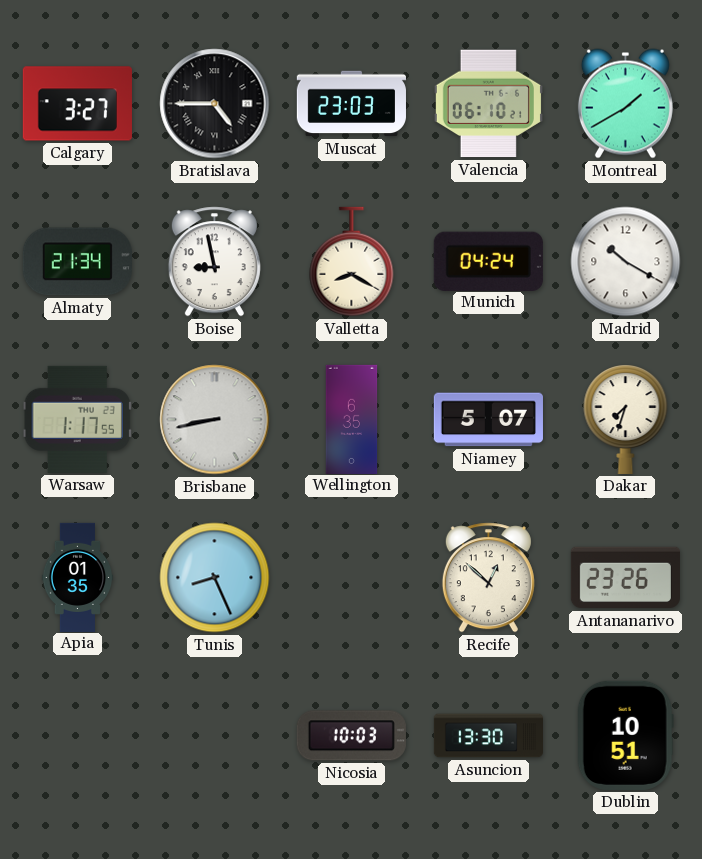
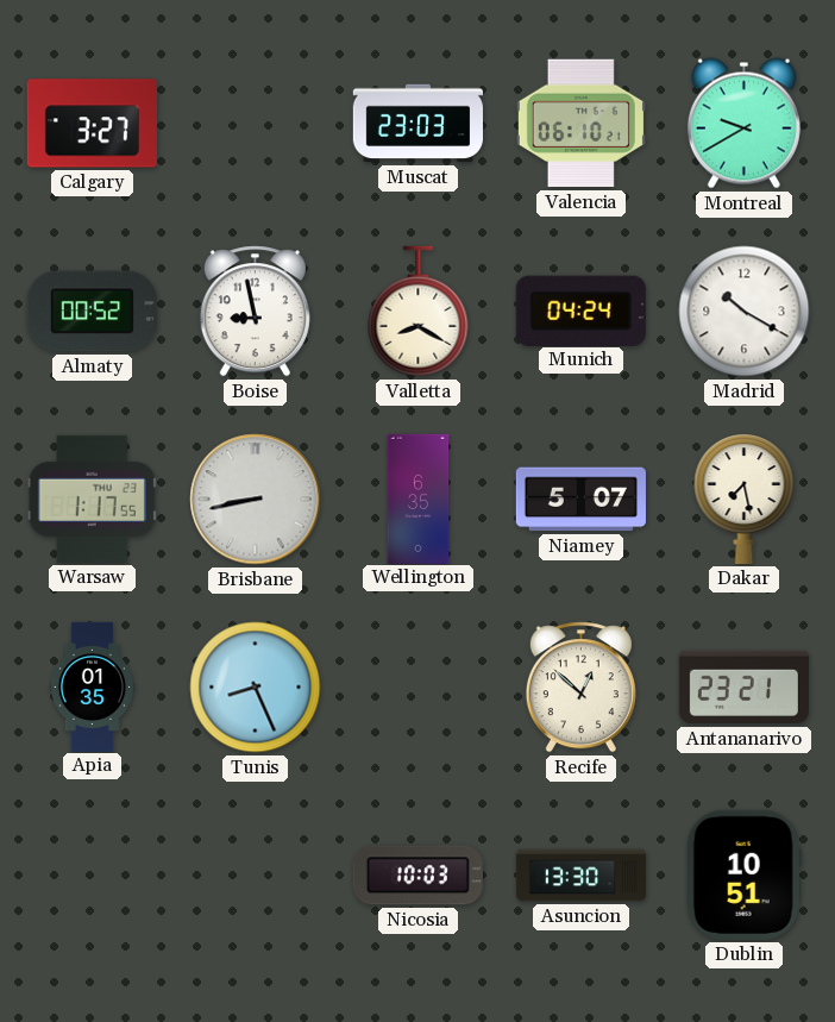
Bratislava: 4:45 -> none
Montreal: 1:40 -> 9:40
Almaty: 21:34 -> 00:52
Dakar: 7:33 -> 7:28
Antananarivo: 23:26 -> 23:21
